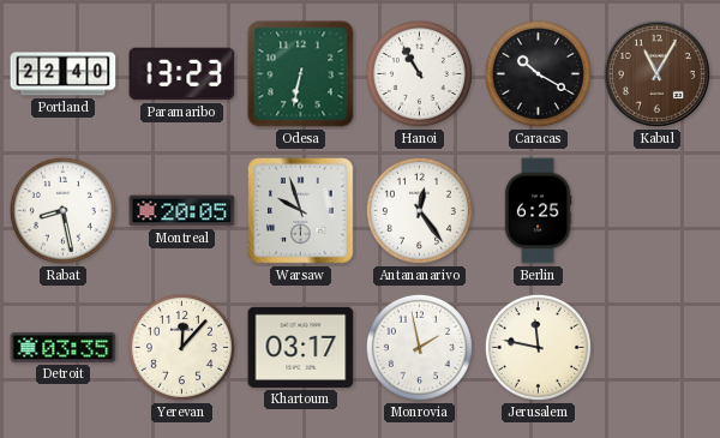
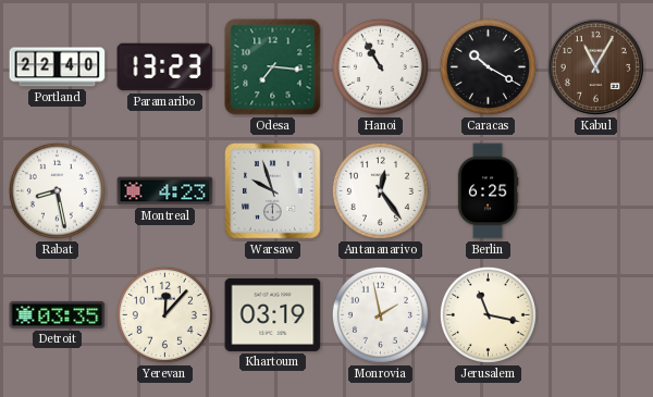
Odesa: 6:32 -> 7:16
Montreal: 20:05 -> 4:23
Khartoum: 03:17 -> 03:19
Jerusalem: 11:47 -> 11:17
